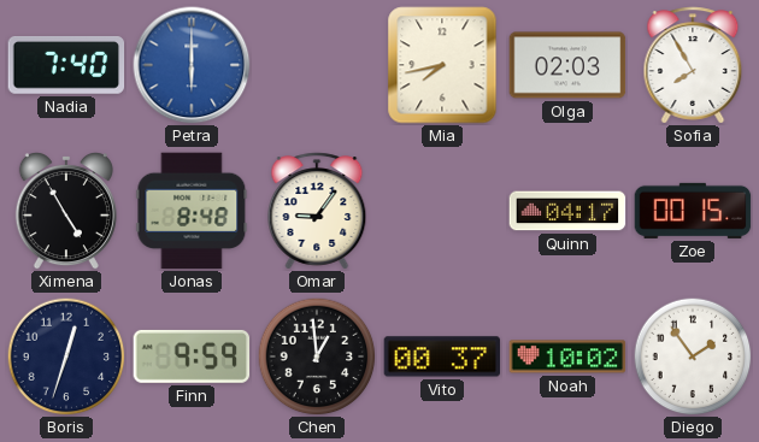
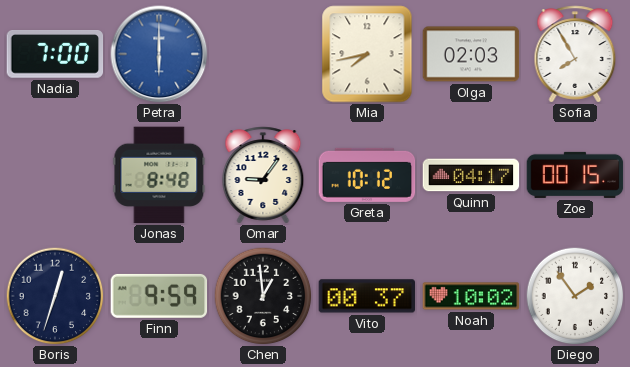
Nadia: 7:40 -> 7:00
Ximena: 4:55 -> none
Greta: none -> 10:12
